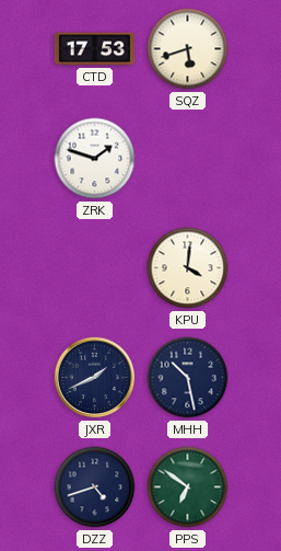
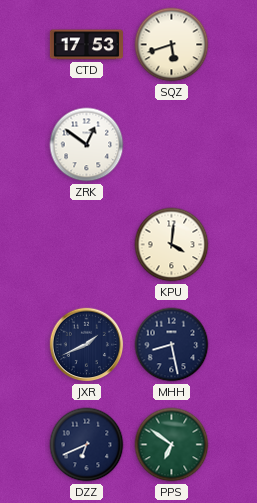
ZRK: 1:48 -> 12:51
MHH: 10:28 -> 8:28
DZZ: 4:42 -> 6:41
